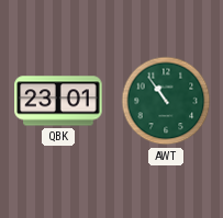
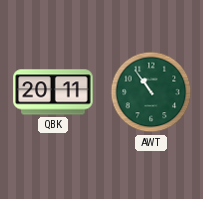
QBK: 23:01 -> 20:11
